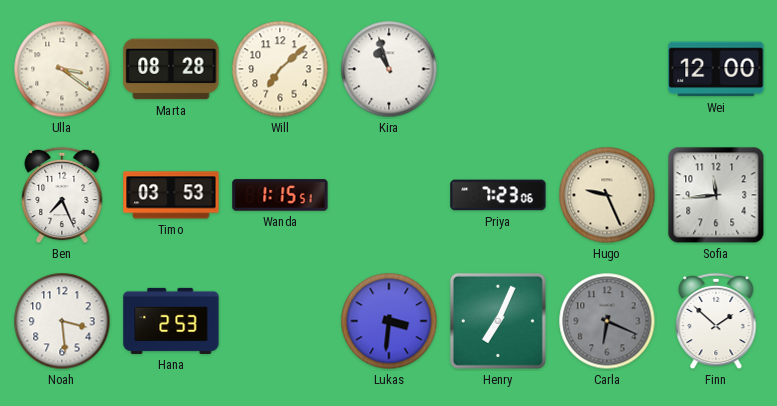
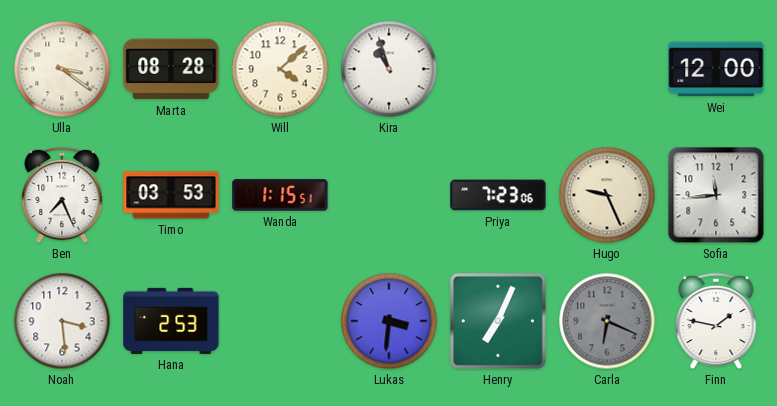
Will: 7:08 -> 4:08
Finn: 1:52 -> 1:47
